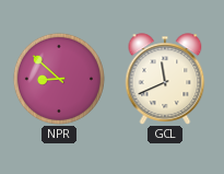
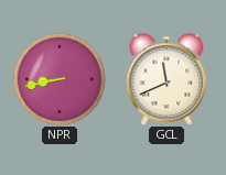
NPR: 8:52 -> 8:43
